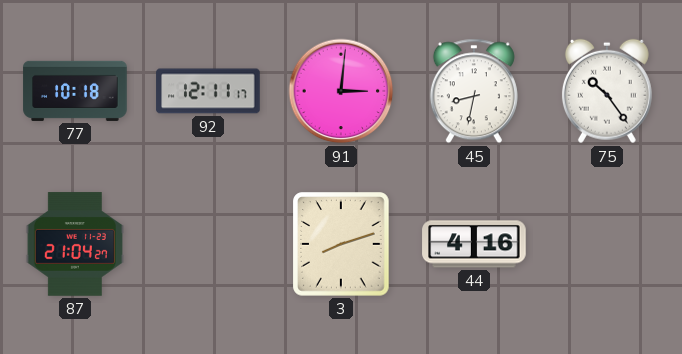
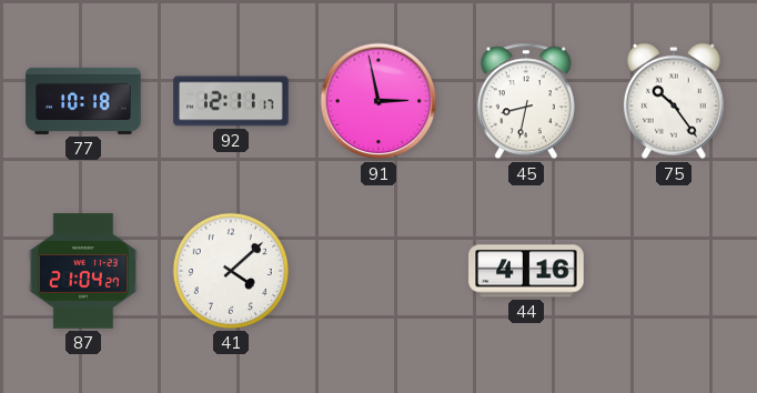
91: 3:01 -> 2:58
41: none -> 4:08
3: 8:12 -> none
